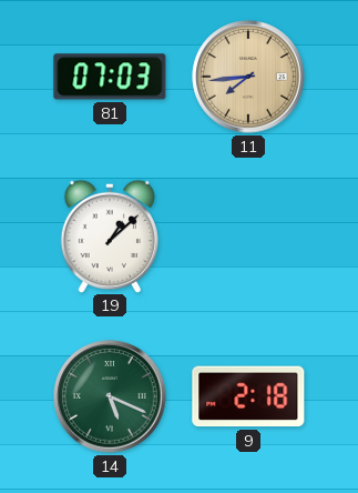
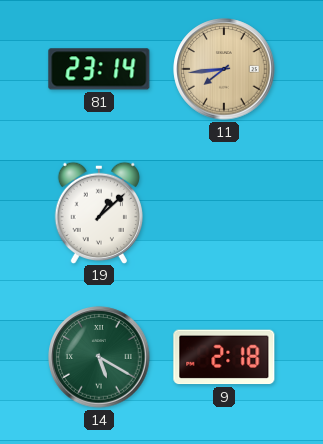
81: 07:03 -> 23:14
14: 5:19 -> 5:20
